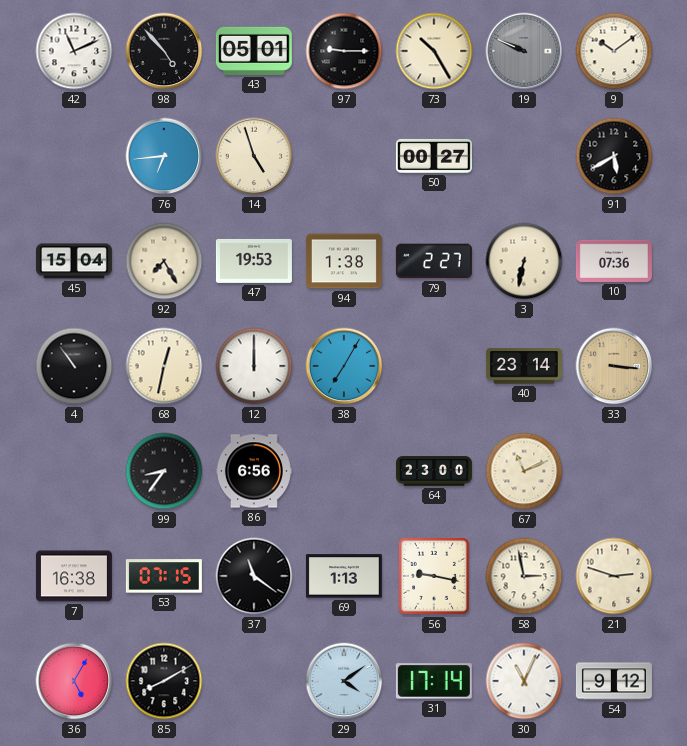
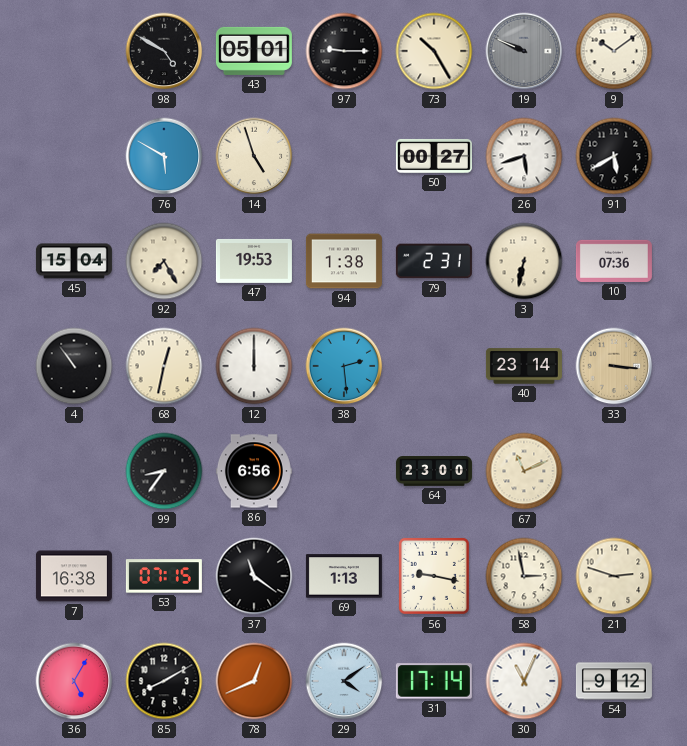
42: 11:11 -> none
98: 4:53 -> 4:50
76: 6:44 -> 5:50
26: none -> 5:42
79: 2:27 -> 2:31
38: 7:05 -> 2:29
78: none -> 12:41
